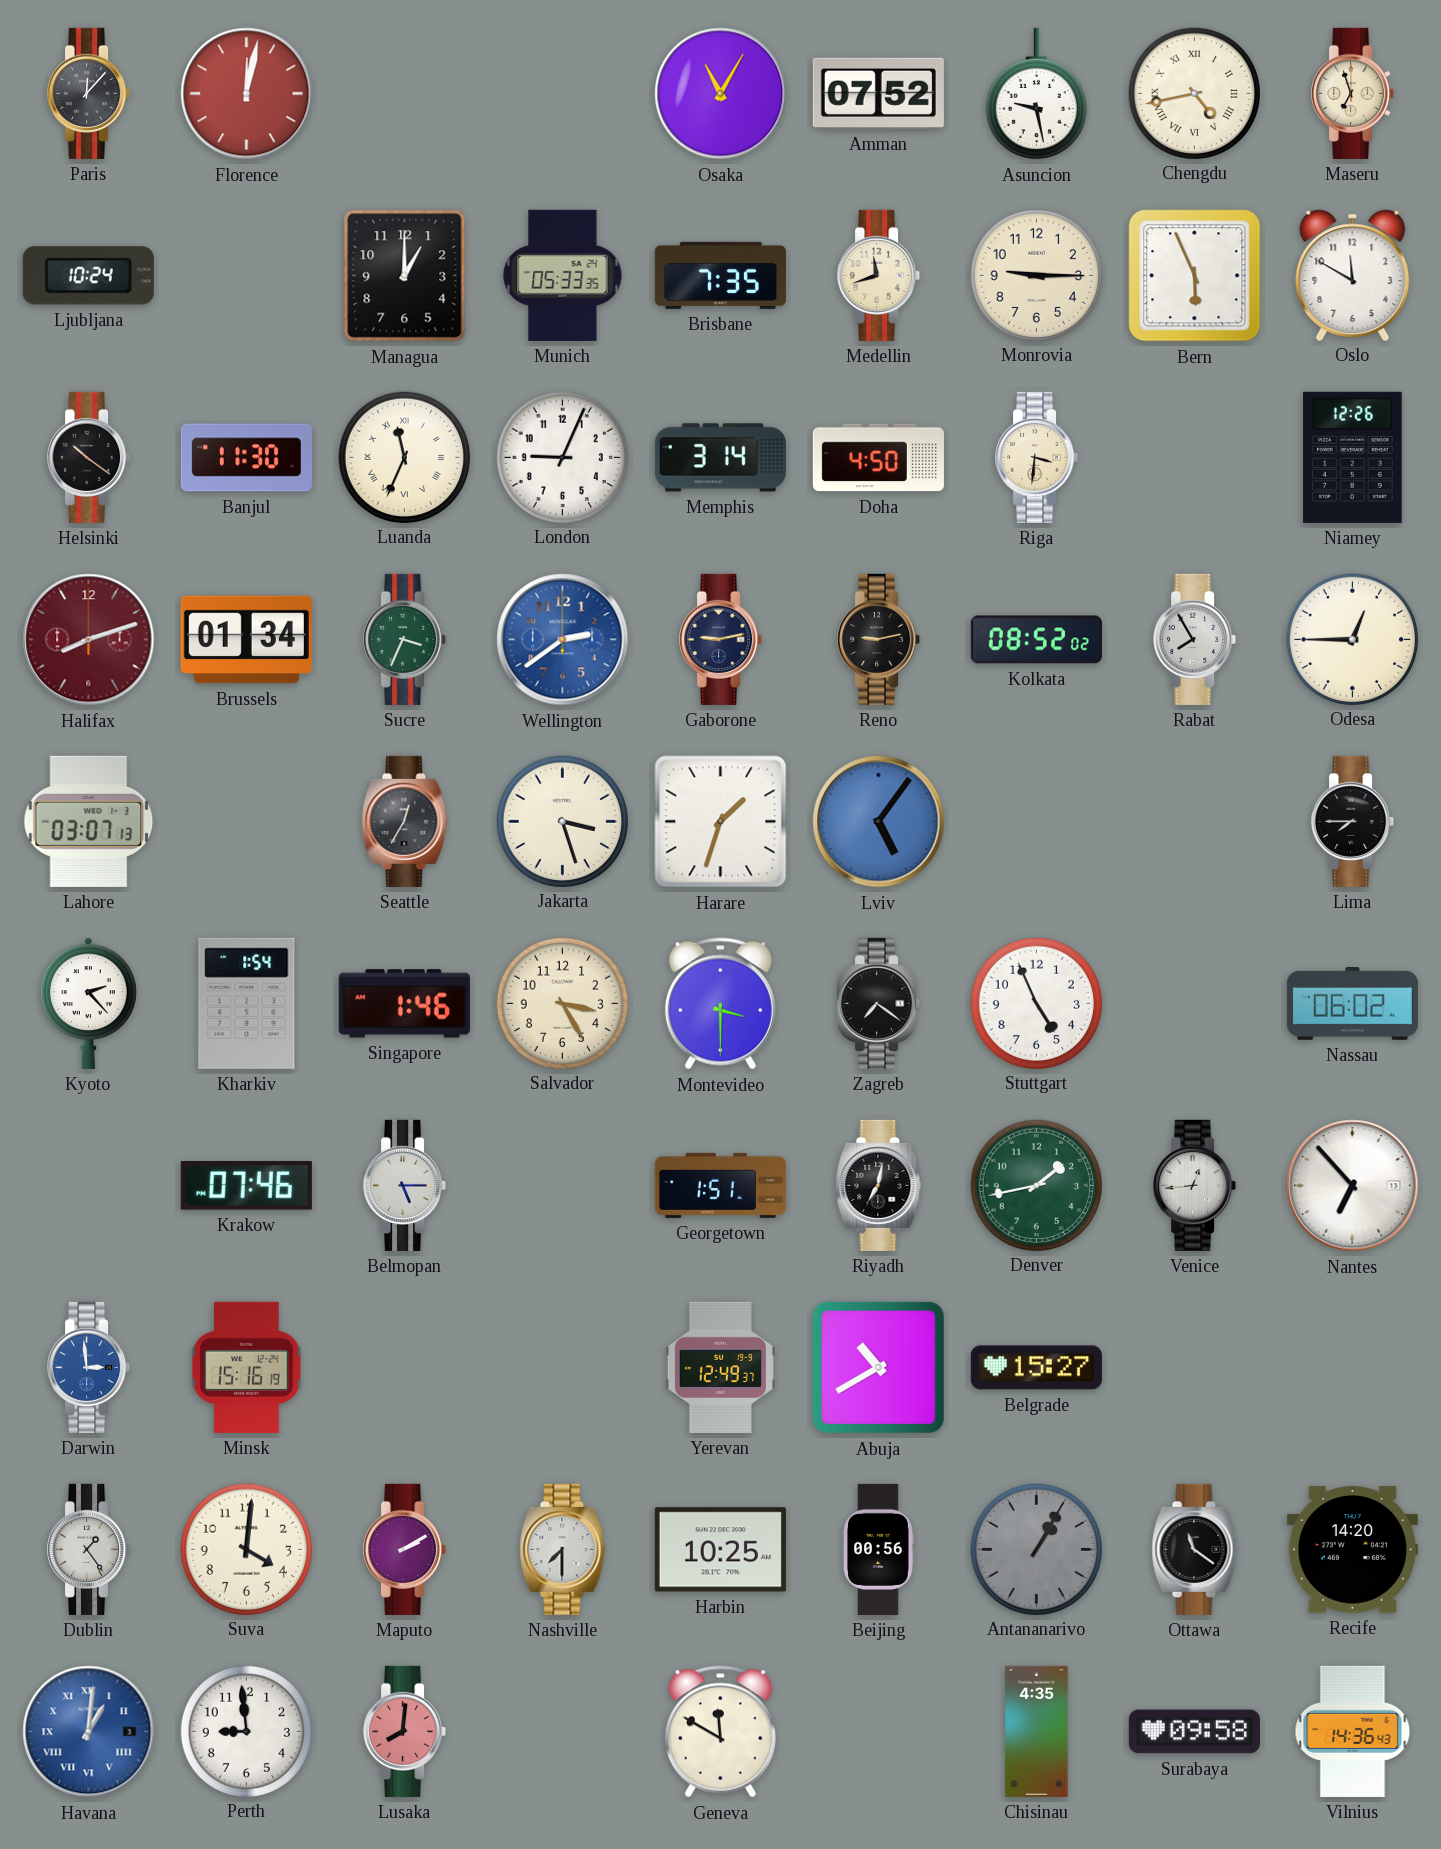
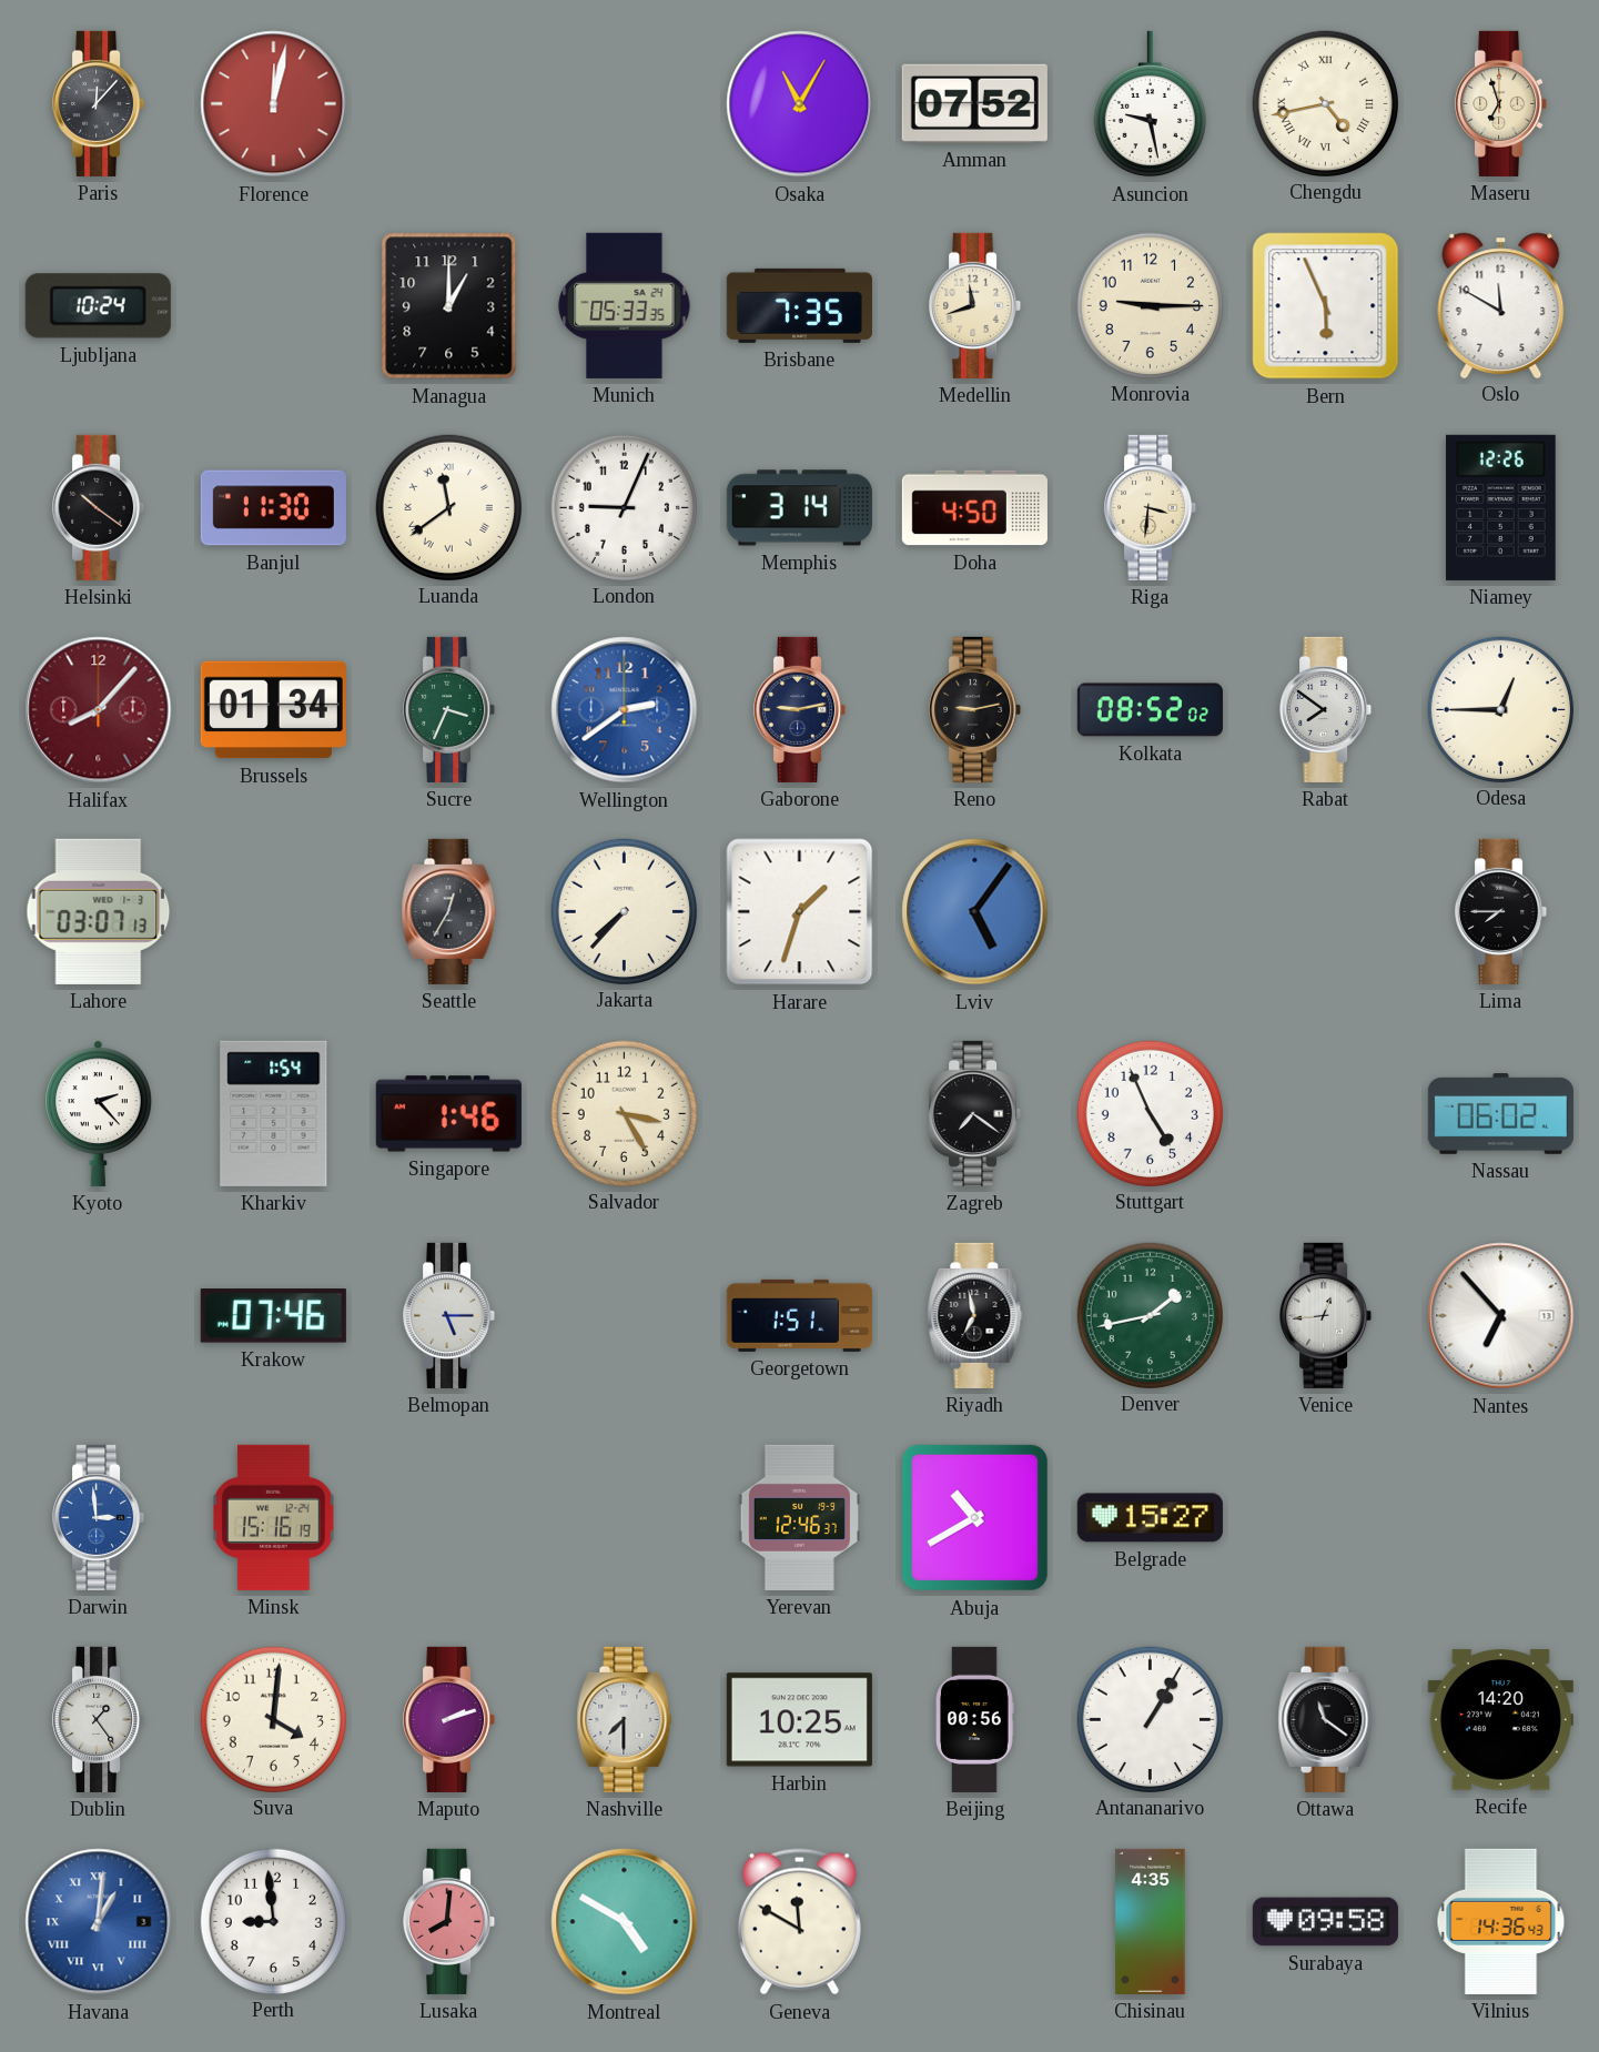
Luanda: 11:34 -> 11:39
Halifax: 8:12 -> 8:07
Rabat: 7:55 -> 7:51
Jakarta: 3:27 -> 7:37
Montevideo: 3:30 -> none
Riyadh: 7:02 -> 6:58
Yerevan: 12:49 -> 12:46
Maputo: 2:10 -> 2:12
Antananarivo dial: grey -> white
Montreal: none -> 4:50
